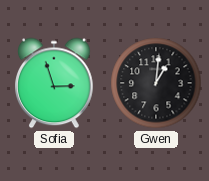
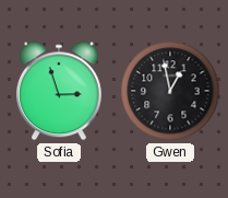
Gwen: 1:01 -> 12:58
